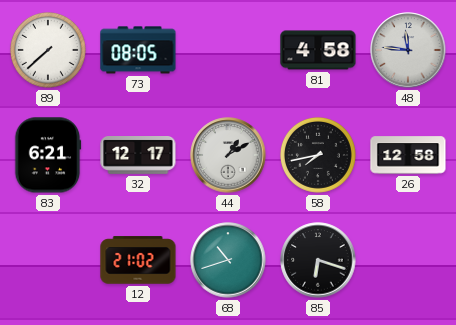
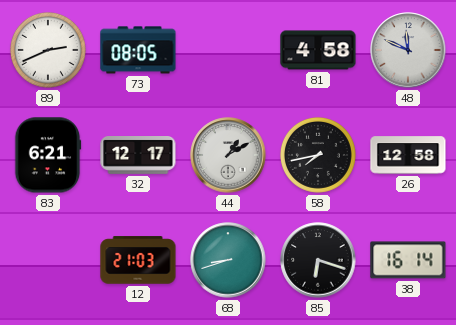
89: 7:38 -> 2:41
48: 11:46 -> 11:49
12: 21:02 -> 21:03
68: 10:42 -> 8:42
38: none -> 16:14
